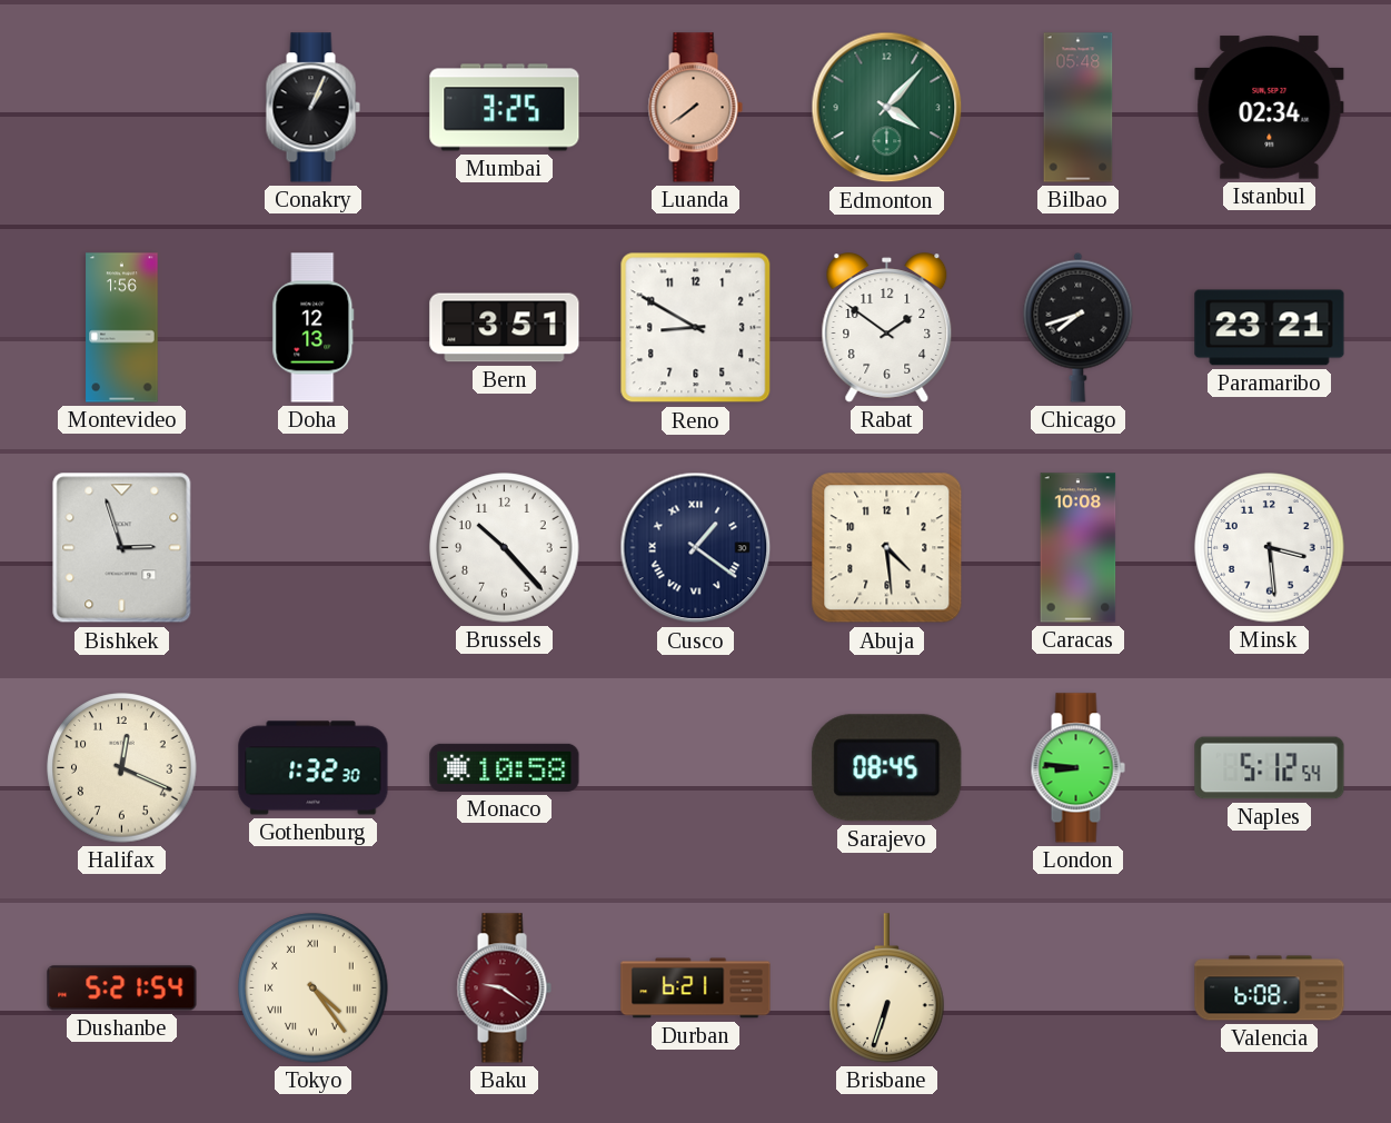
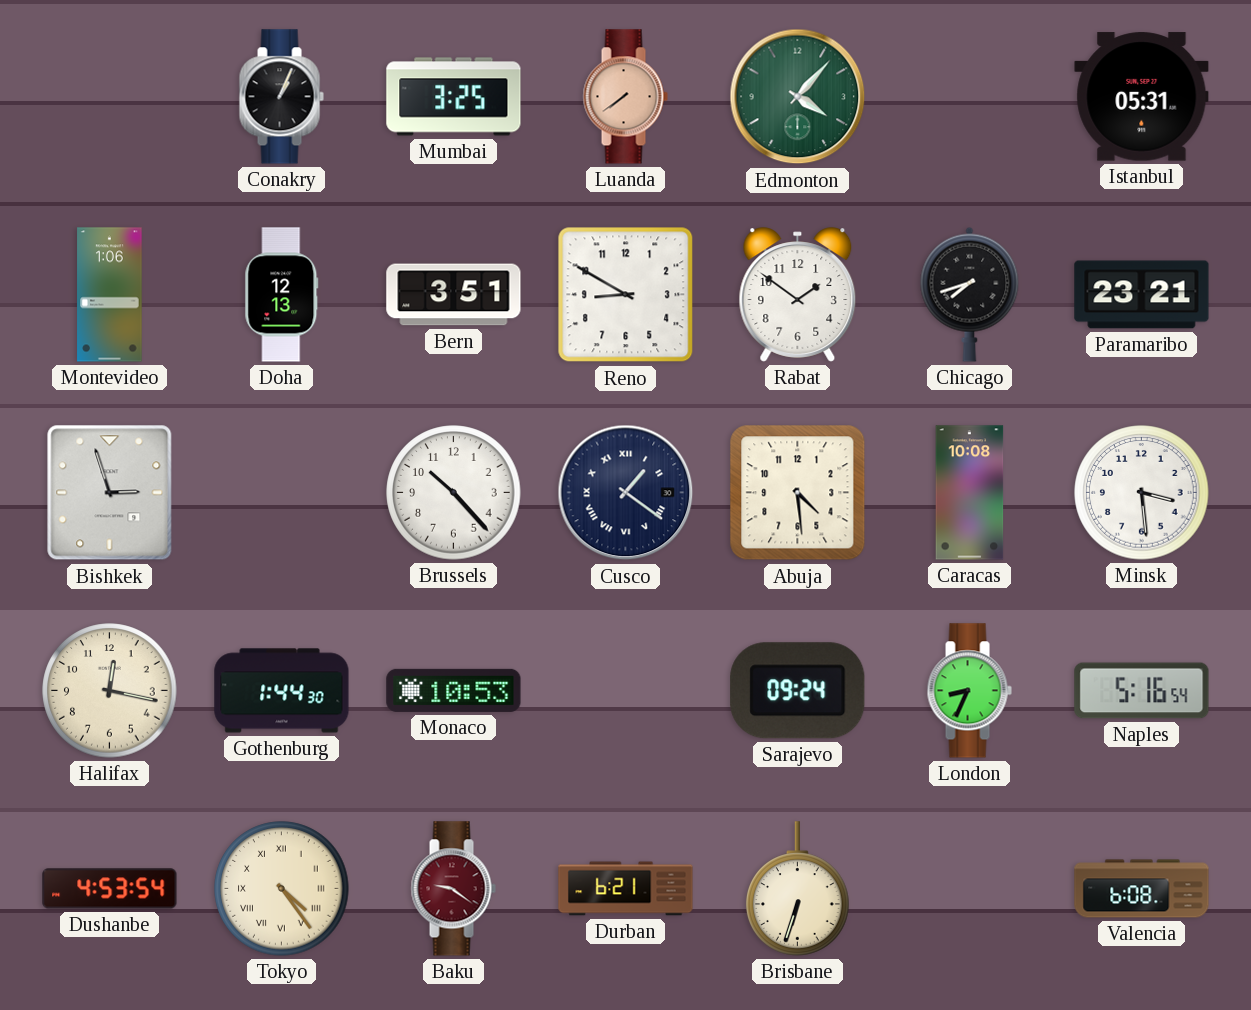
Bilbao: 05:48 -> none
Istanbul: 02:34 -> 05:31
Montevideo: 1:56 -> 1:06
Halifax: 12:19 -> 12:17
Gothenburg: 1:32 -> 1:44
Monaco: 10:58 -> 10:53
Sarajevo: 08:45 -> 09:24
London: 8:46 -> 8:34
Naples: 5:12 -> 5:16
Dushanbe: 5:21 -> 4:53
